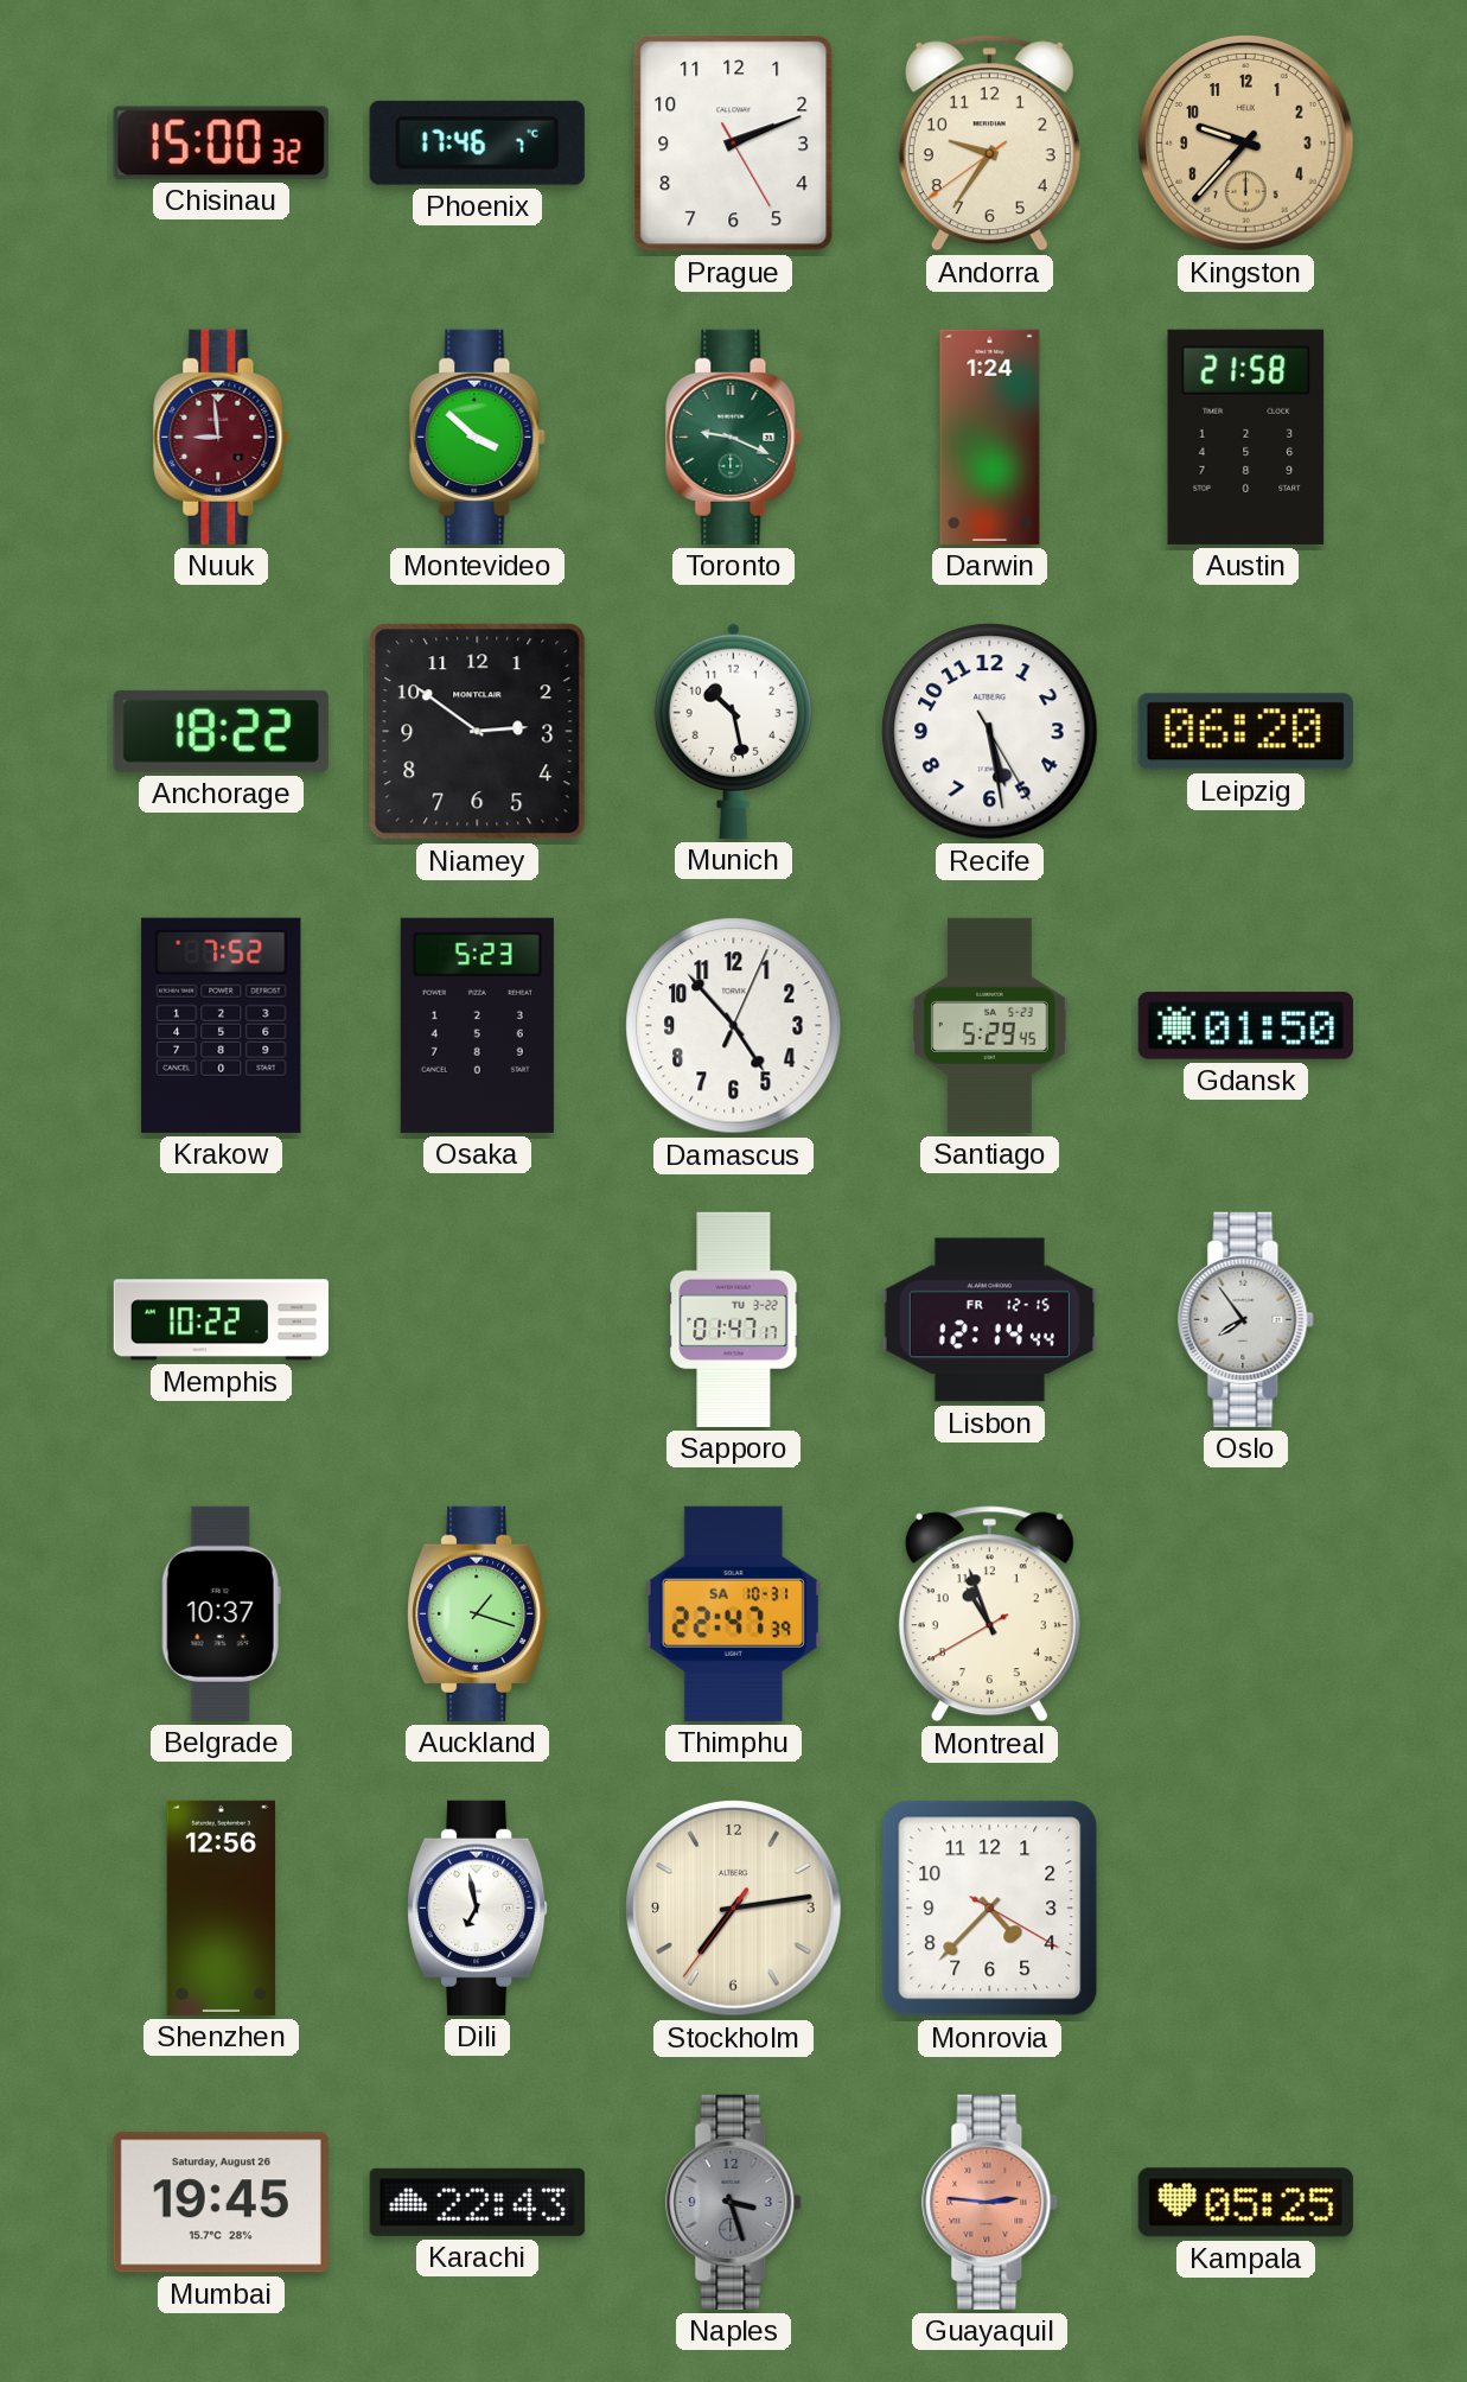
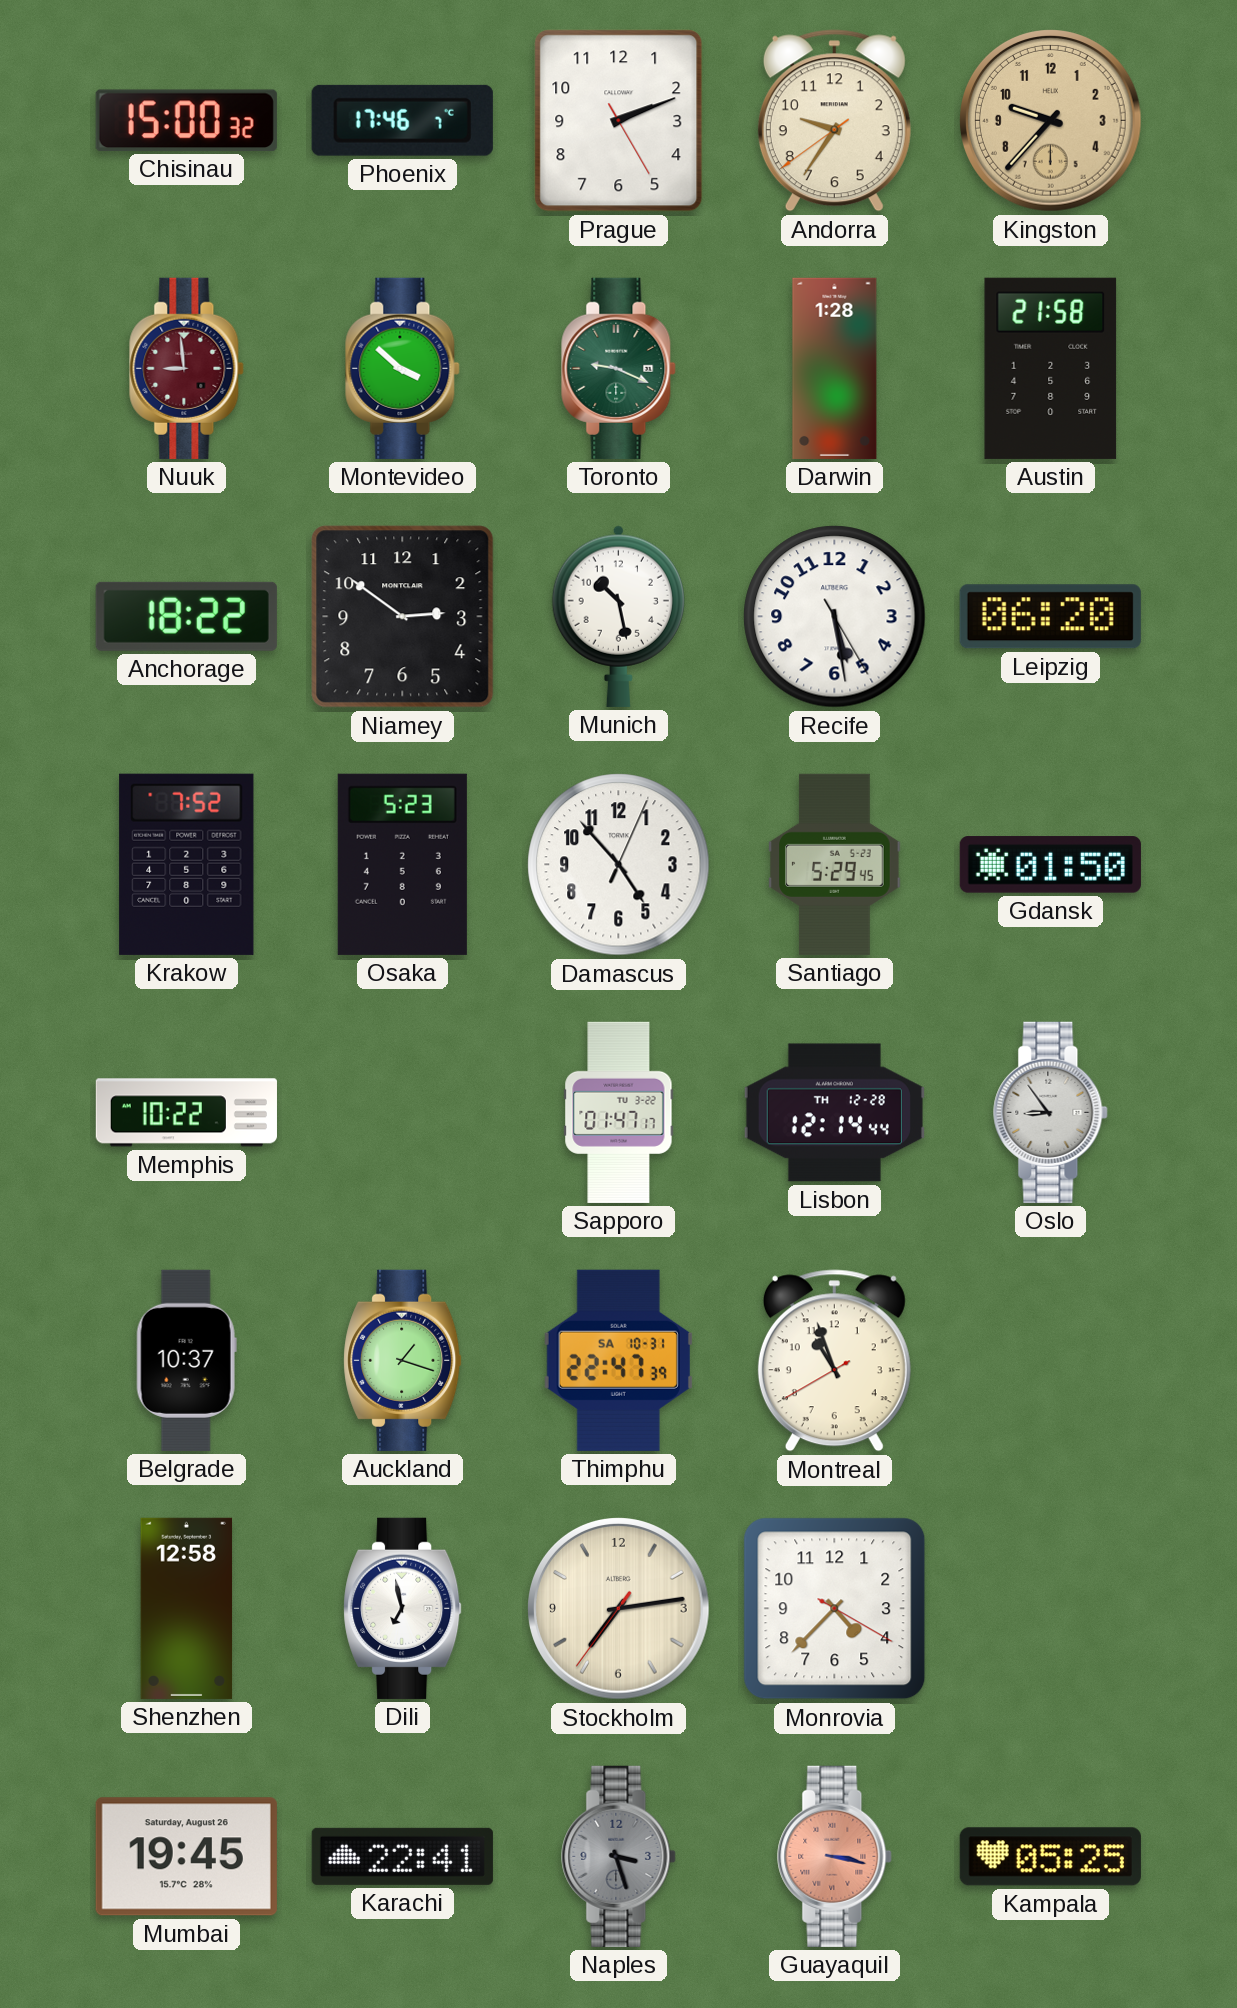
Darwin: 1:24 -> 1:28
Lisbon date: FR 12-15 -> TH 12-28
Oslo: 7:54 -> 8:54
Shenzhen: 12:56 -> 12:58
Karachi: 22:43 -> 22:41
Guayaquil: 2:46 -> 3:17
